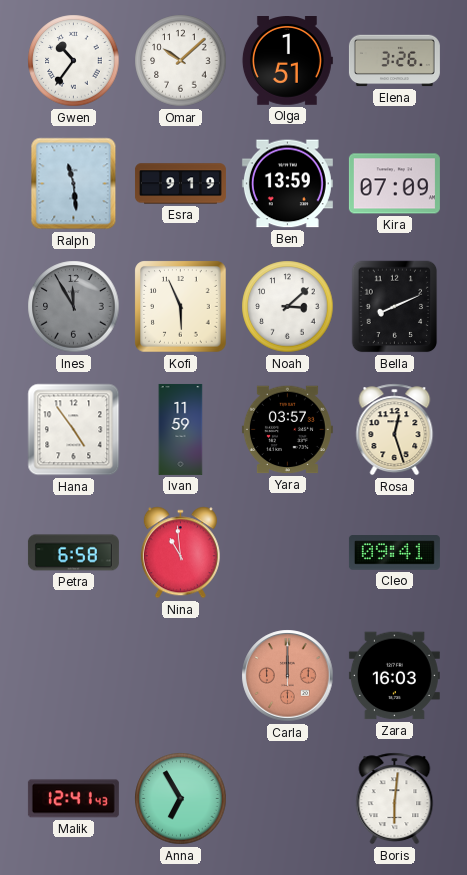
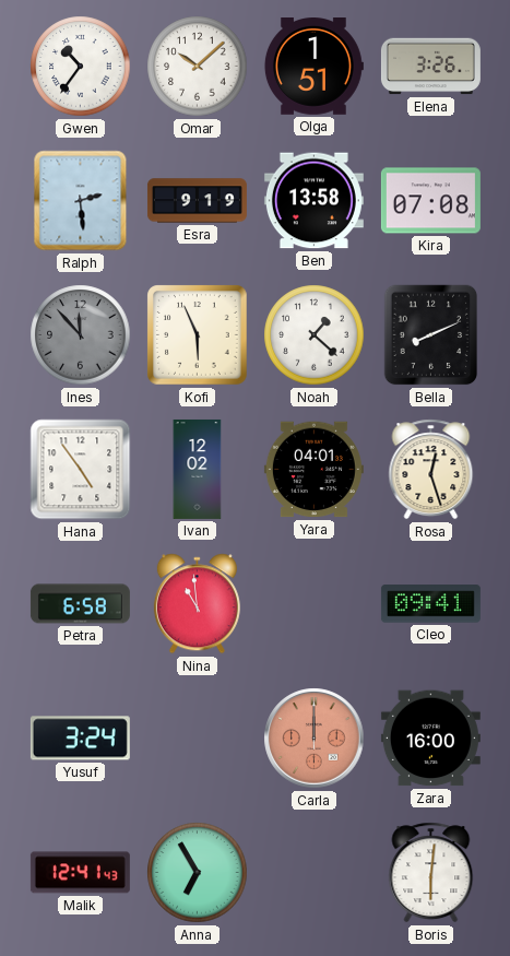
Ralph: 11:29 -> 2:29
Ben: 13:59 -> 13:58
Kira: 07:09 -> 07:08
Ines: 11:55 -> 11:53
Noah: 3:08 -> 1:22
Ivan: 11:59 -> 12:02
Yara: 03:57 -> 04:01
Yusuf: none -> 3:24
Zara: 16:03 -> 16:00
